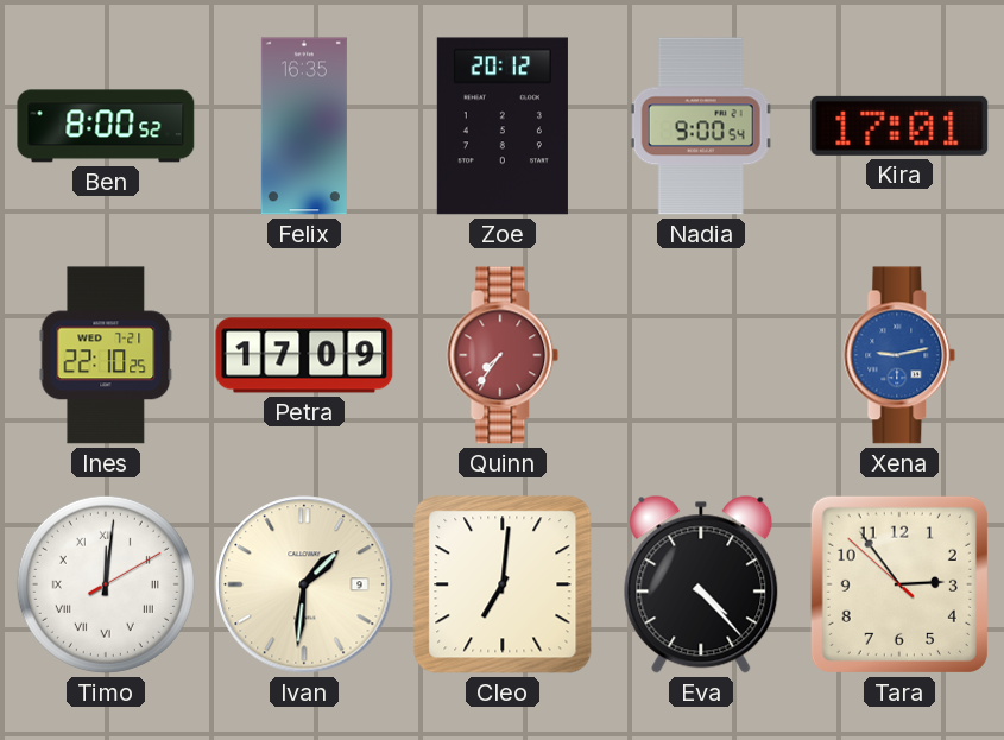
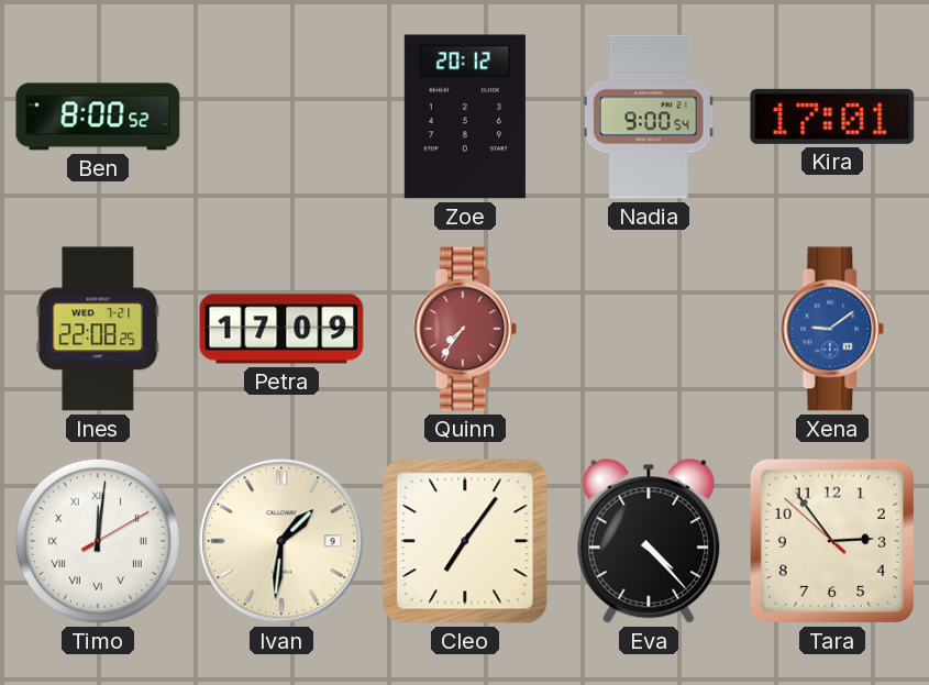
Felix: 16:35 -> none
Ines: 22:10 -> 22:08
Xena: 9:13 -> 9:09
Cleo: 7:01 -> 7:06
